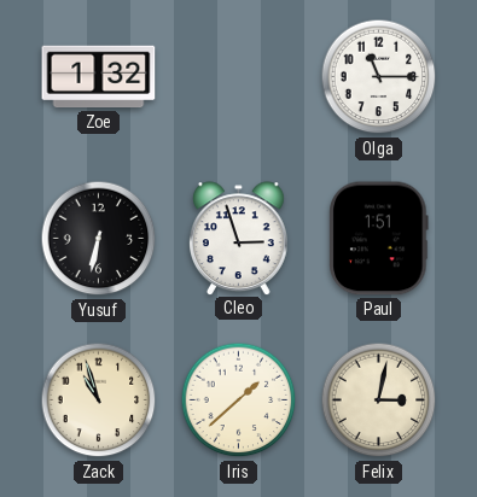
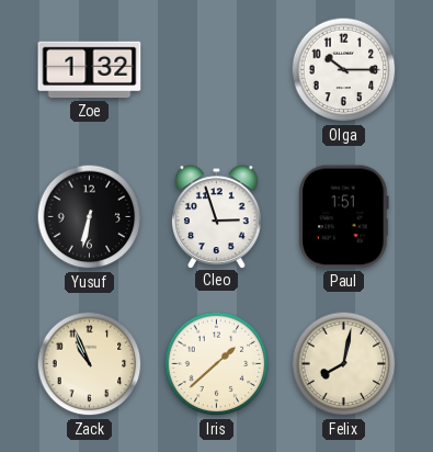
Olga: 11:15 -> 10:15
Zack: 10:57 -> 10:56
Felix: 3:02 -> 8:02
